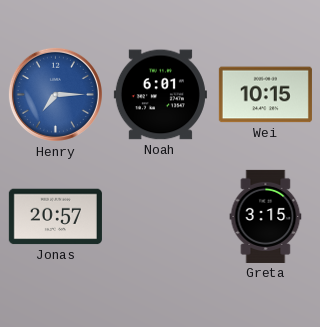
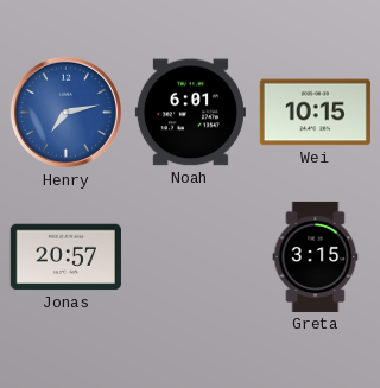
Henry: 7:15 -> 7:13
